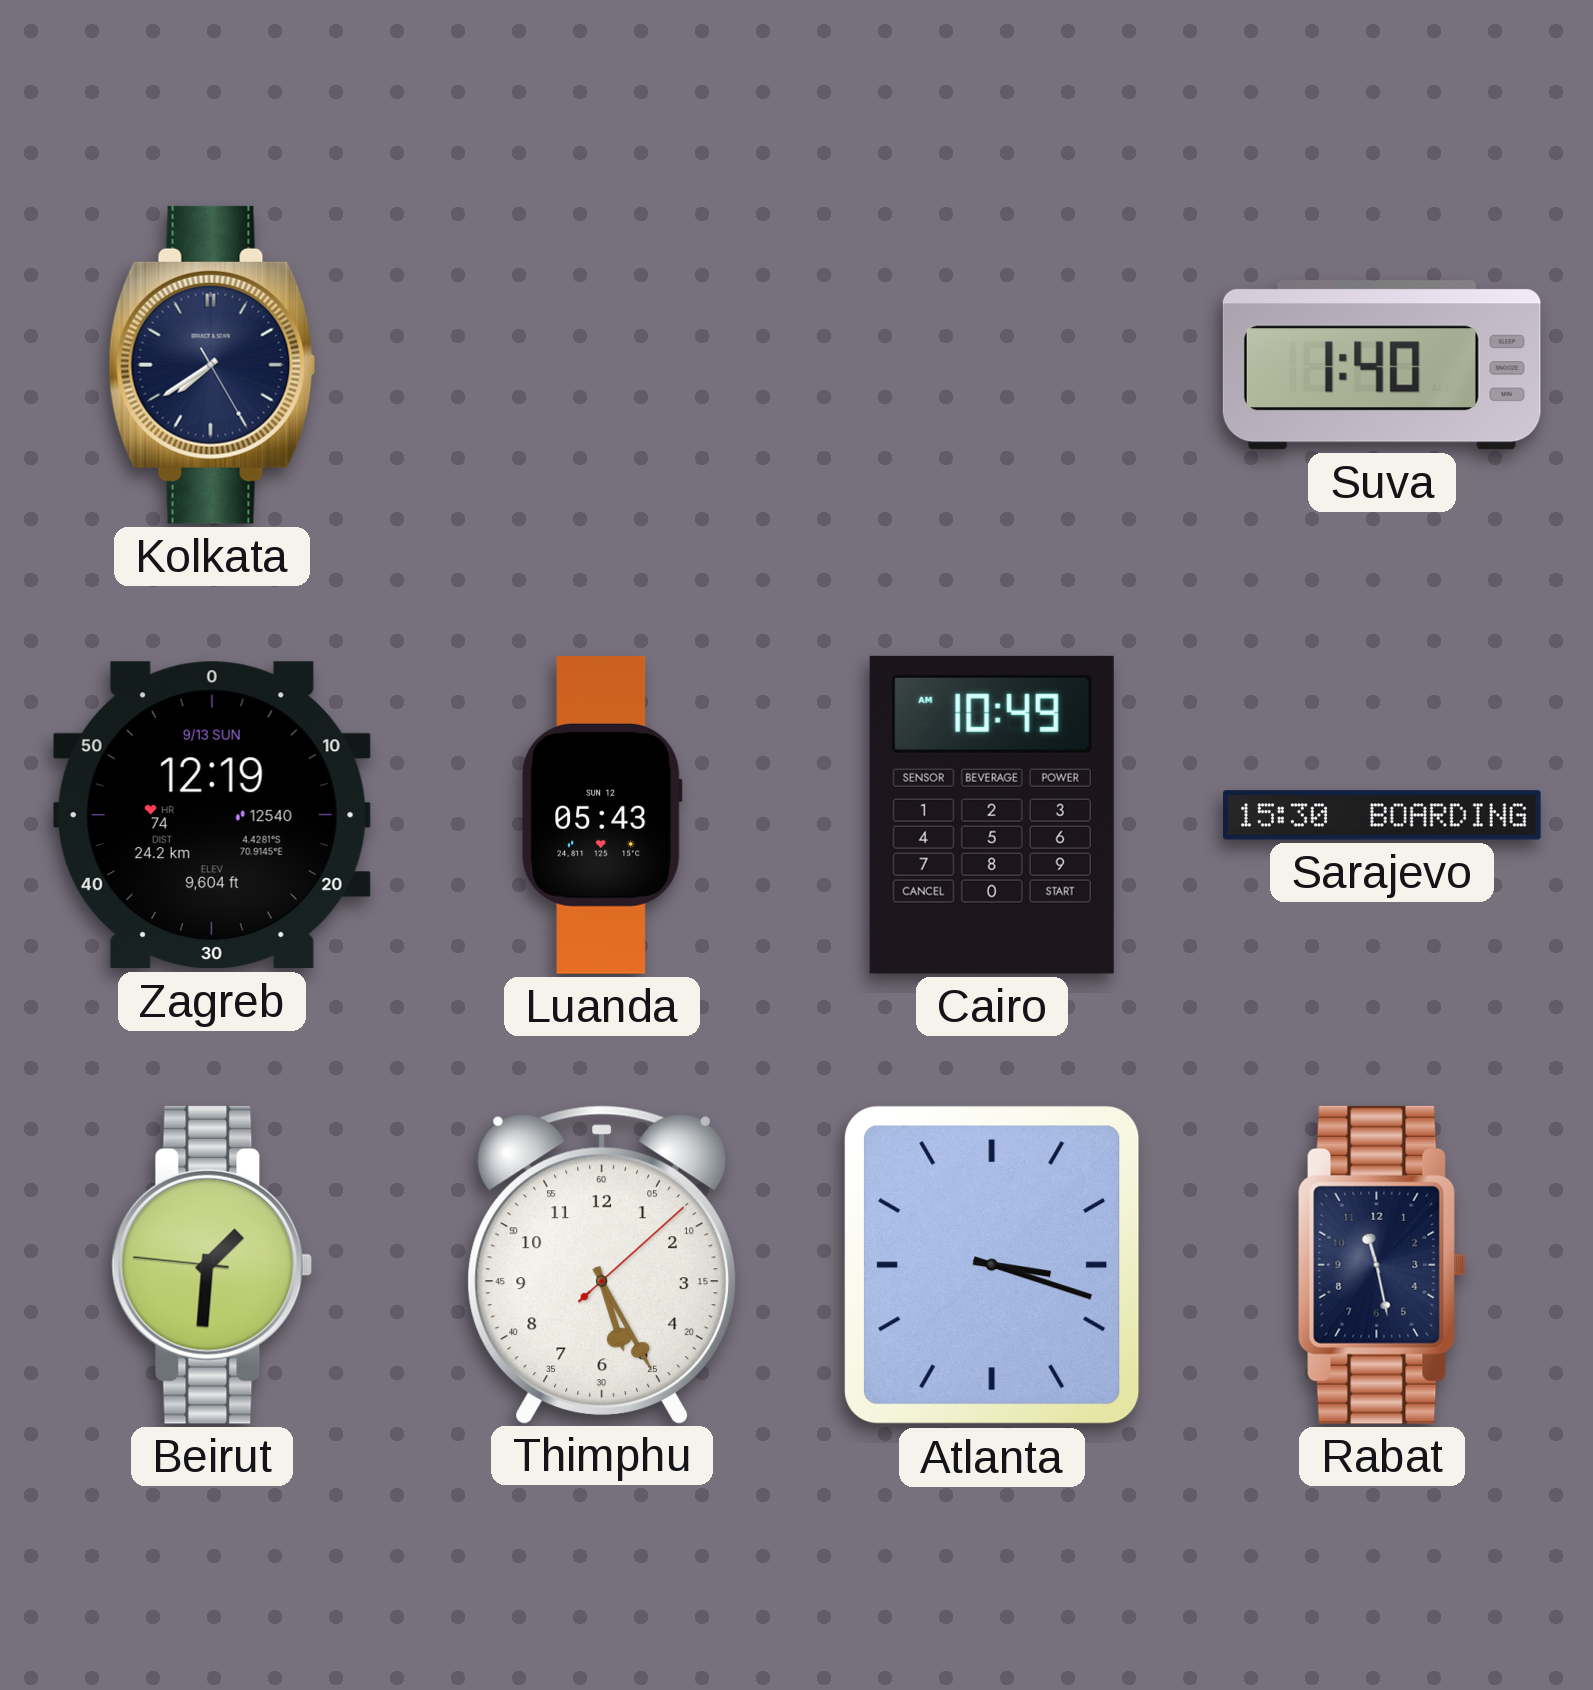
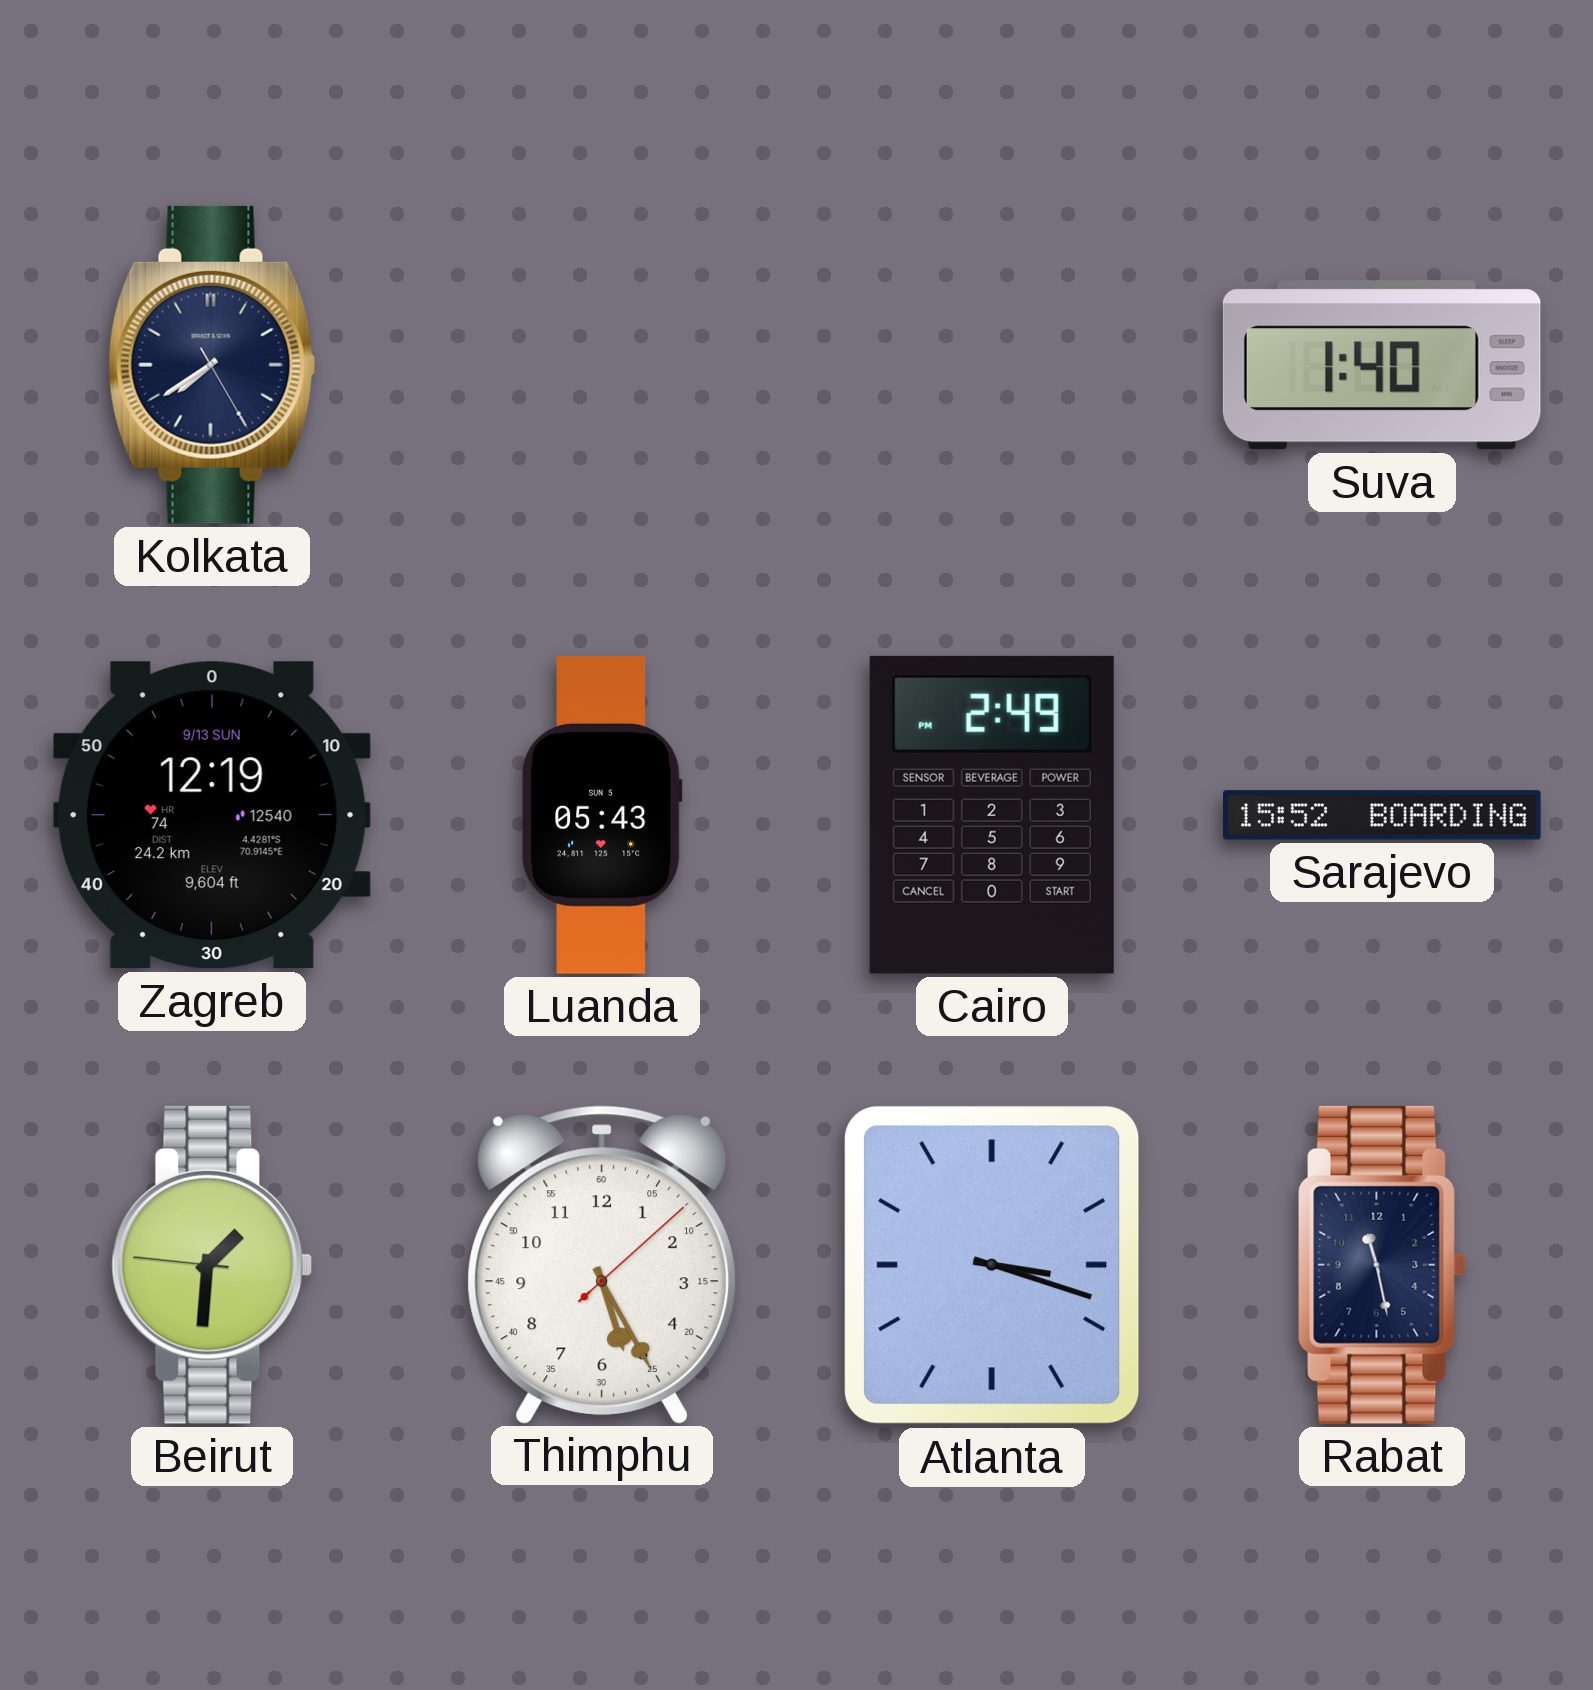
Luanda date: SUN 12 -> SUN 5
Cairo: 10:49 -> 2:49
Sarajevo: 15:30 -> 15:52
